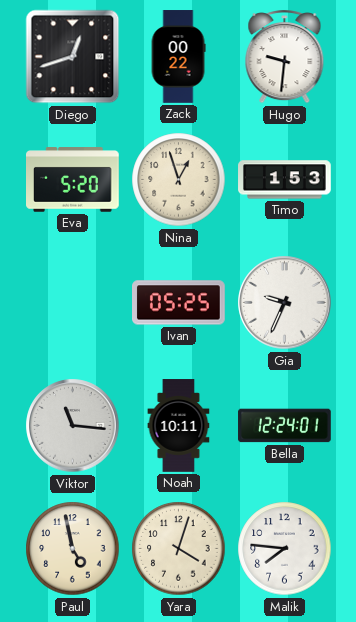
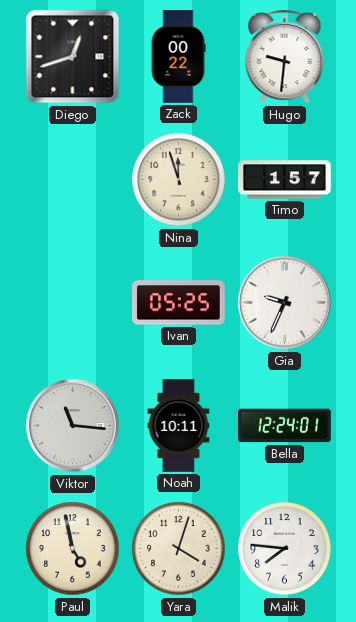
Eva: 5:20 -> none
Nina: 12:57 -> 11:57
Timo: 1:53 -> 1:57
